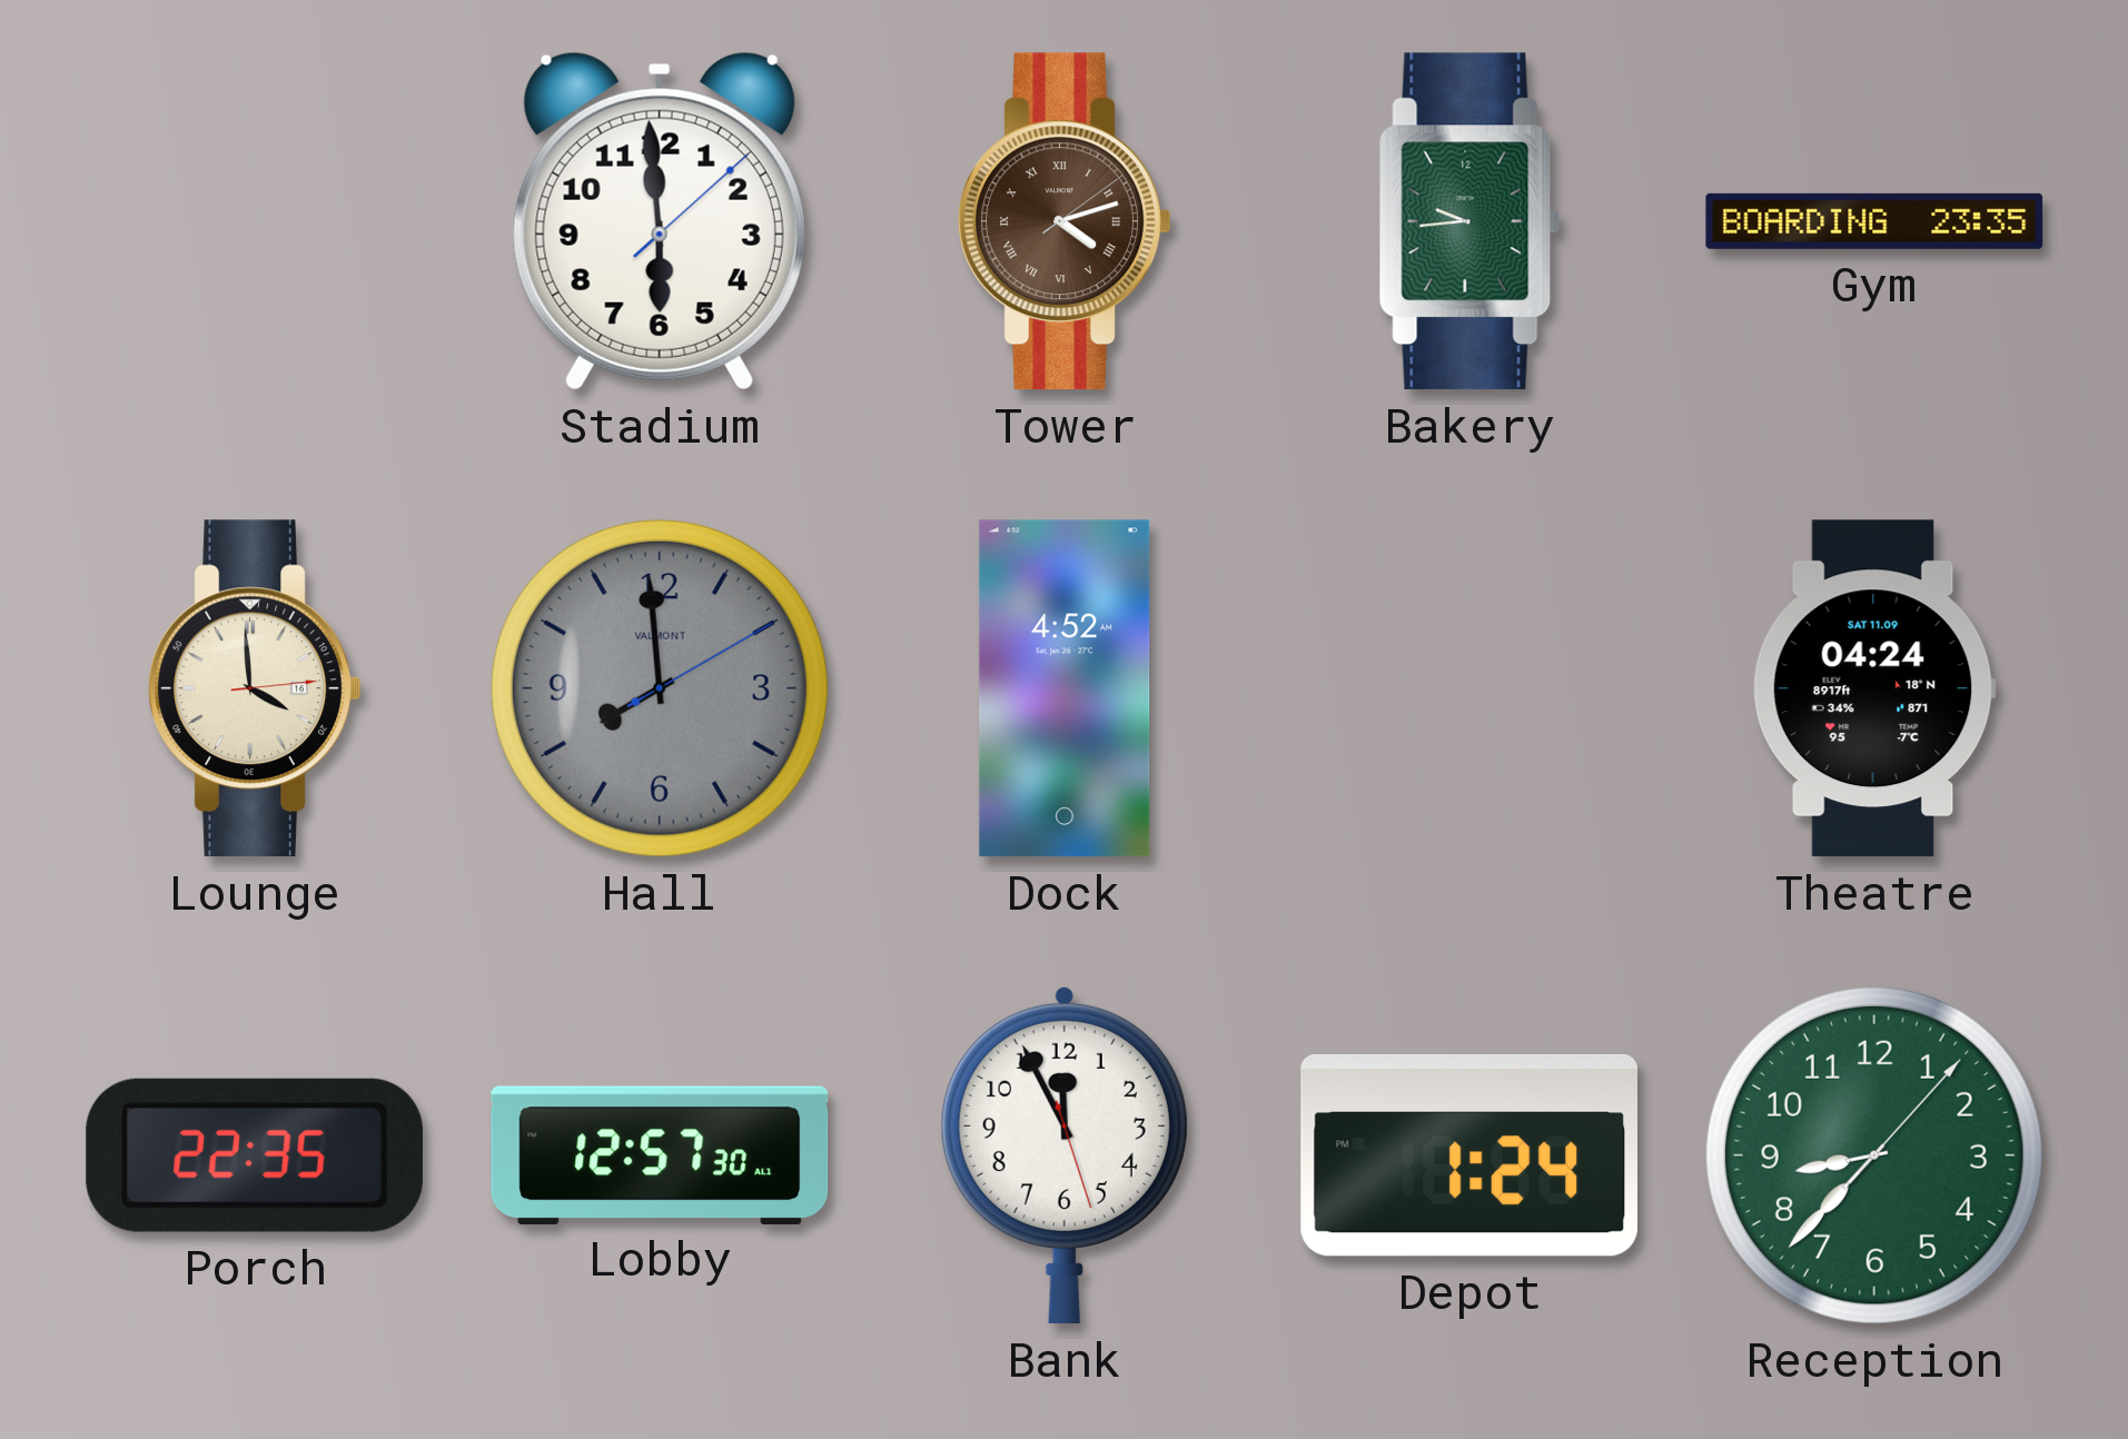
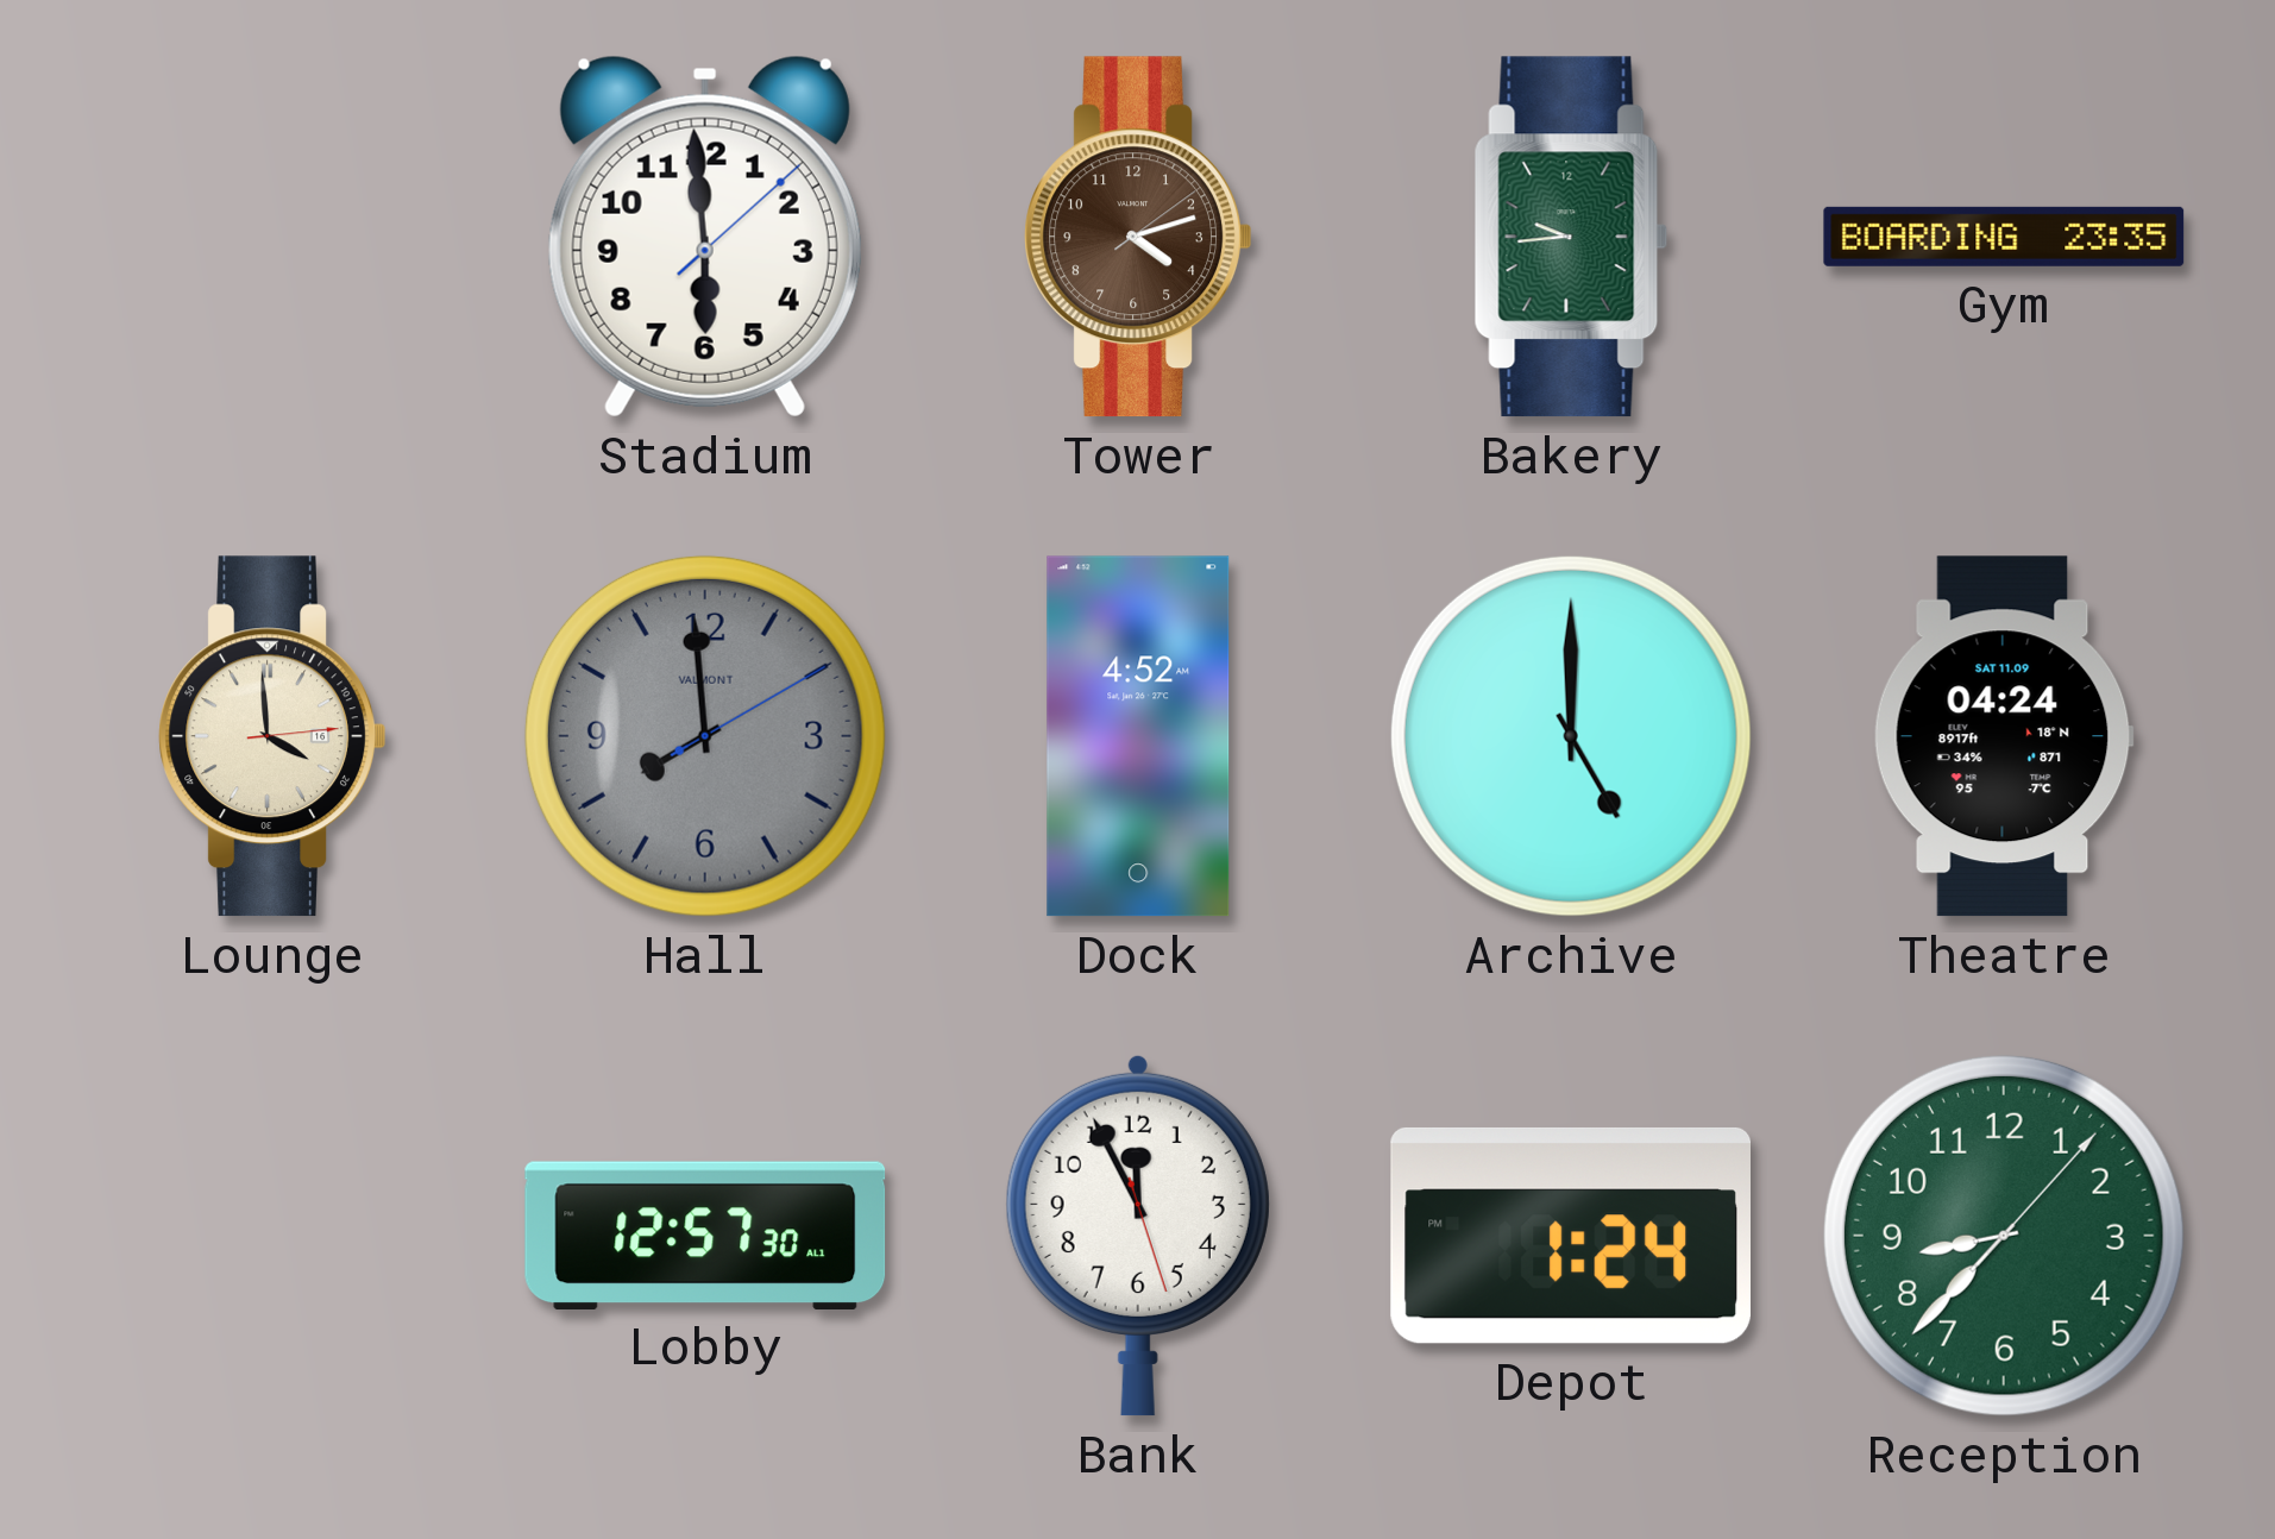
Tower numerals: Roman -> Arabic
Archive: none -> 5:00
Porch: 22:35 -> none
